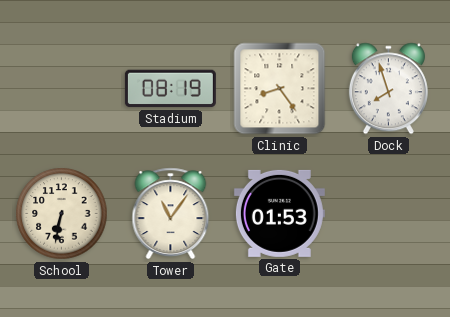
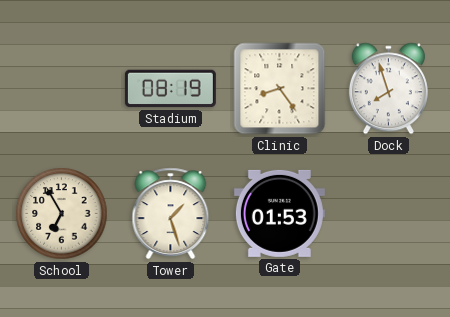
School: 6:32 -> 6:55
Tower: 11:06 -> 1:27
